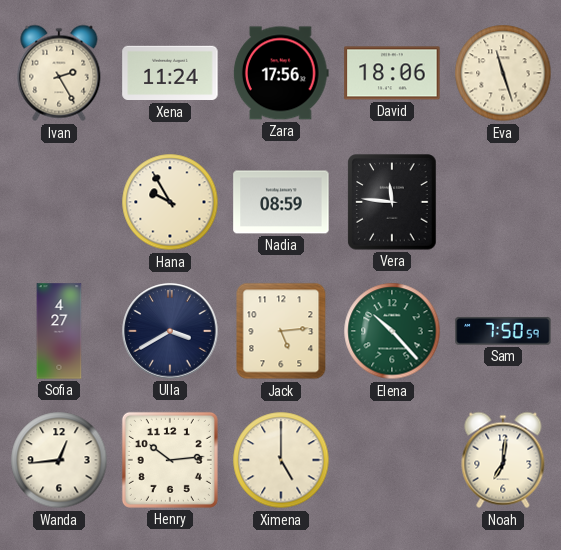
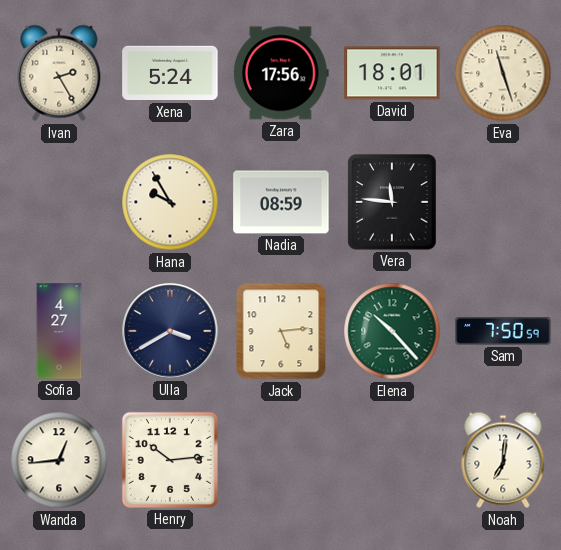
Xena: 11:24 -> 5:24
David: 18:06 -> 18:01
Ximena: 5:00 -> none
